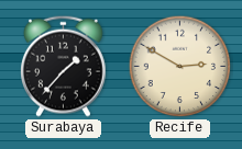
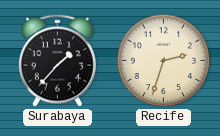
Recife: 2:50 -> 2:33
